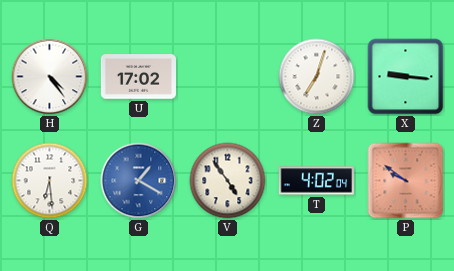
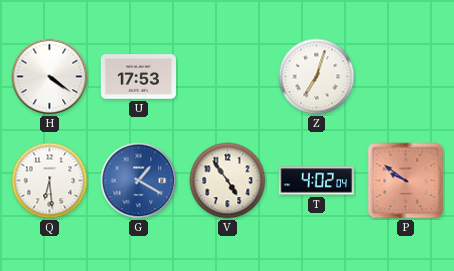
H: 4:24 -> 4:21
U: 17:02 -> 17:53
X: 9:16 -> none
